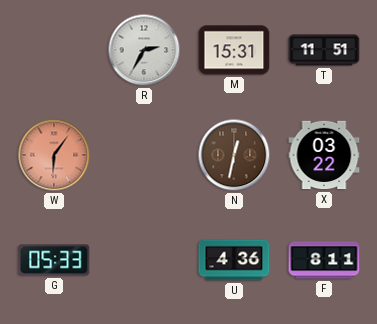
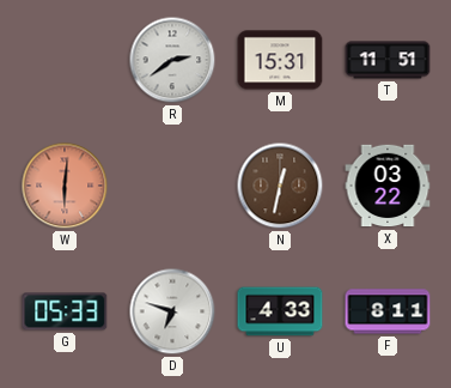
R: 2:35 -> 2:39
W: 6:06 -> 6:01
D: none -> 6:48
U: 4:36 -> 4:33
